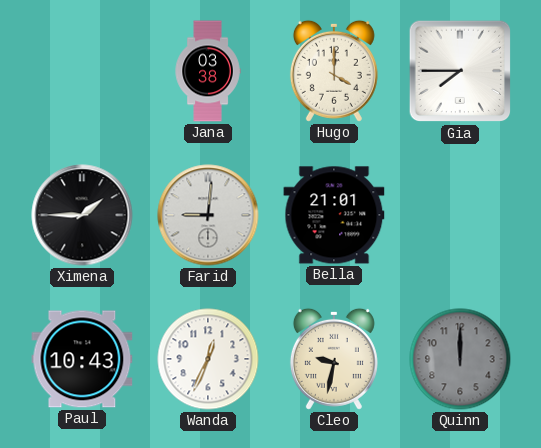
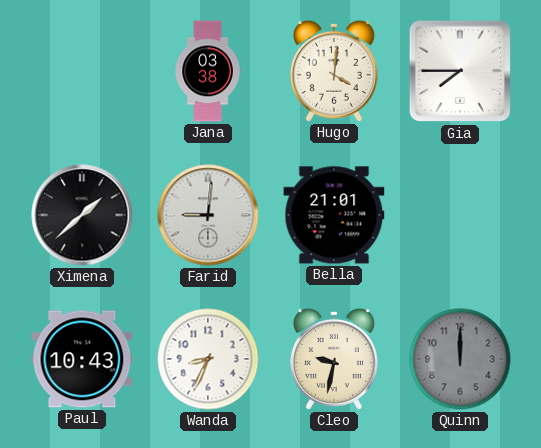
Hugo: 4:00 -> 4:01
Ximena: 1:45 -> 1:38
Wanda: 12:34 -> 8:34
